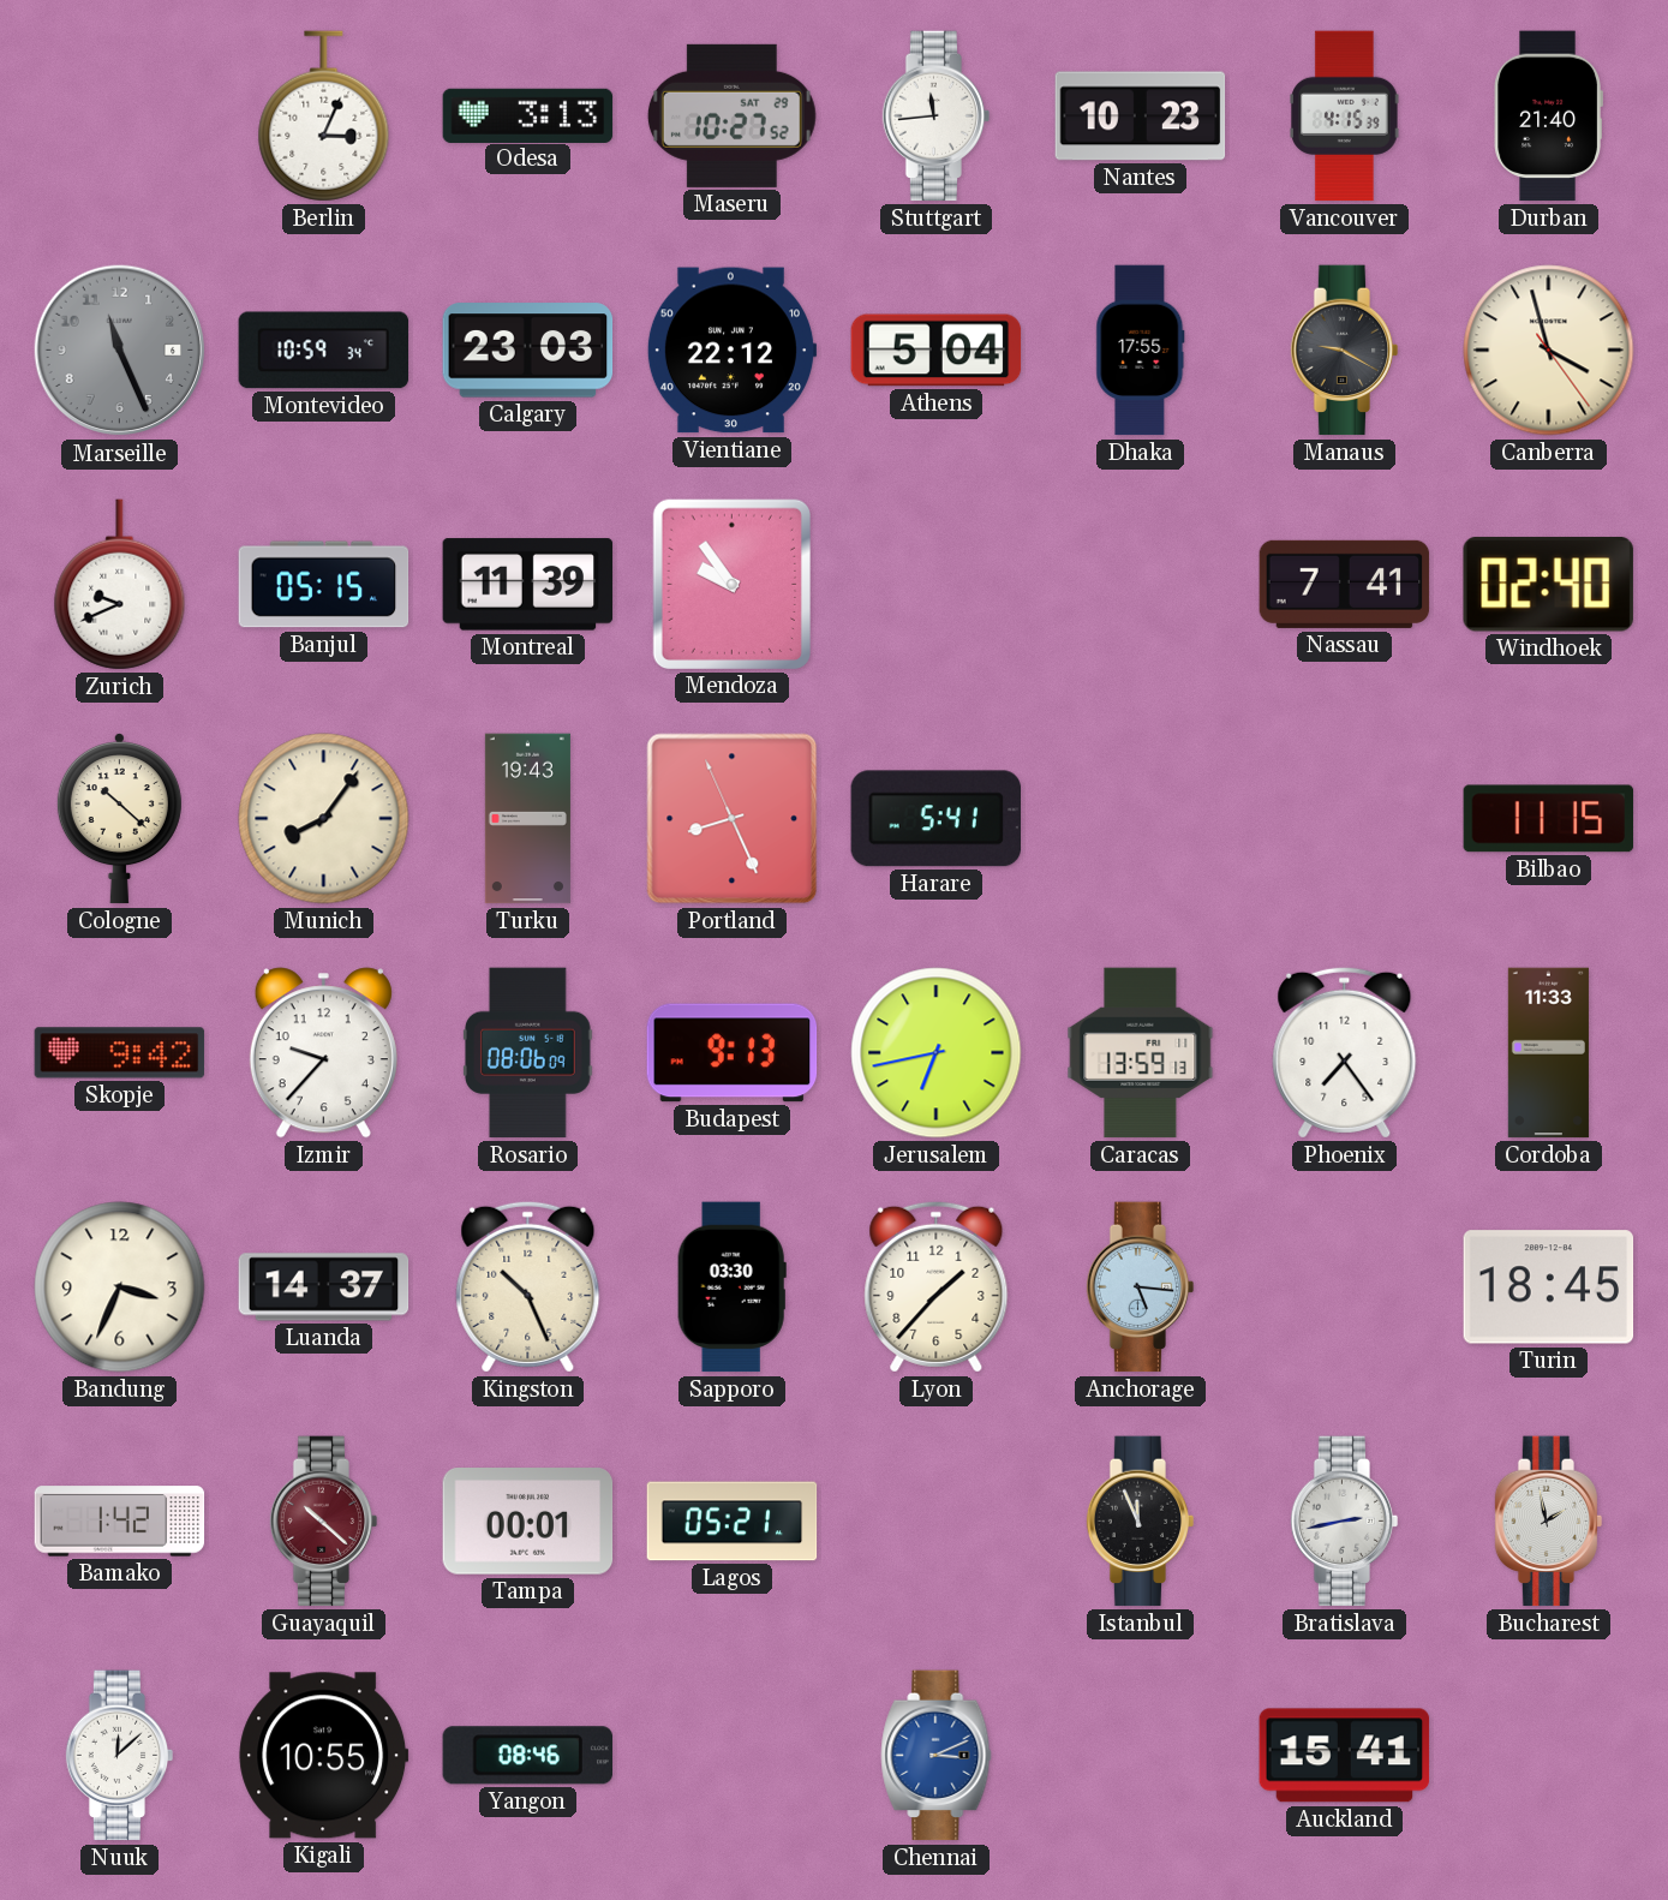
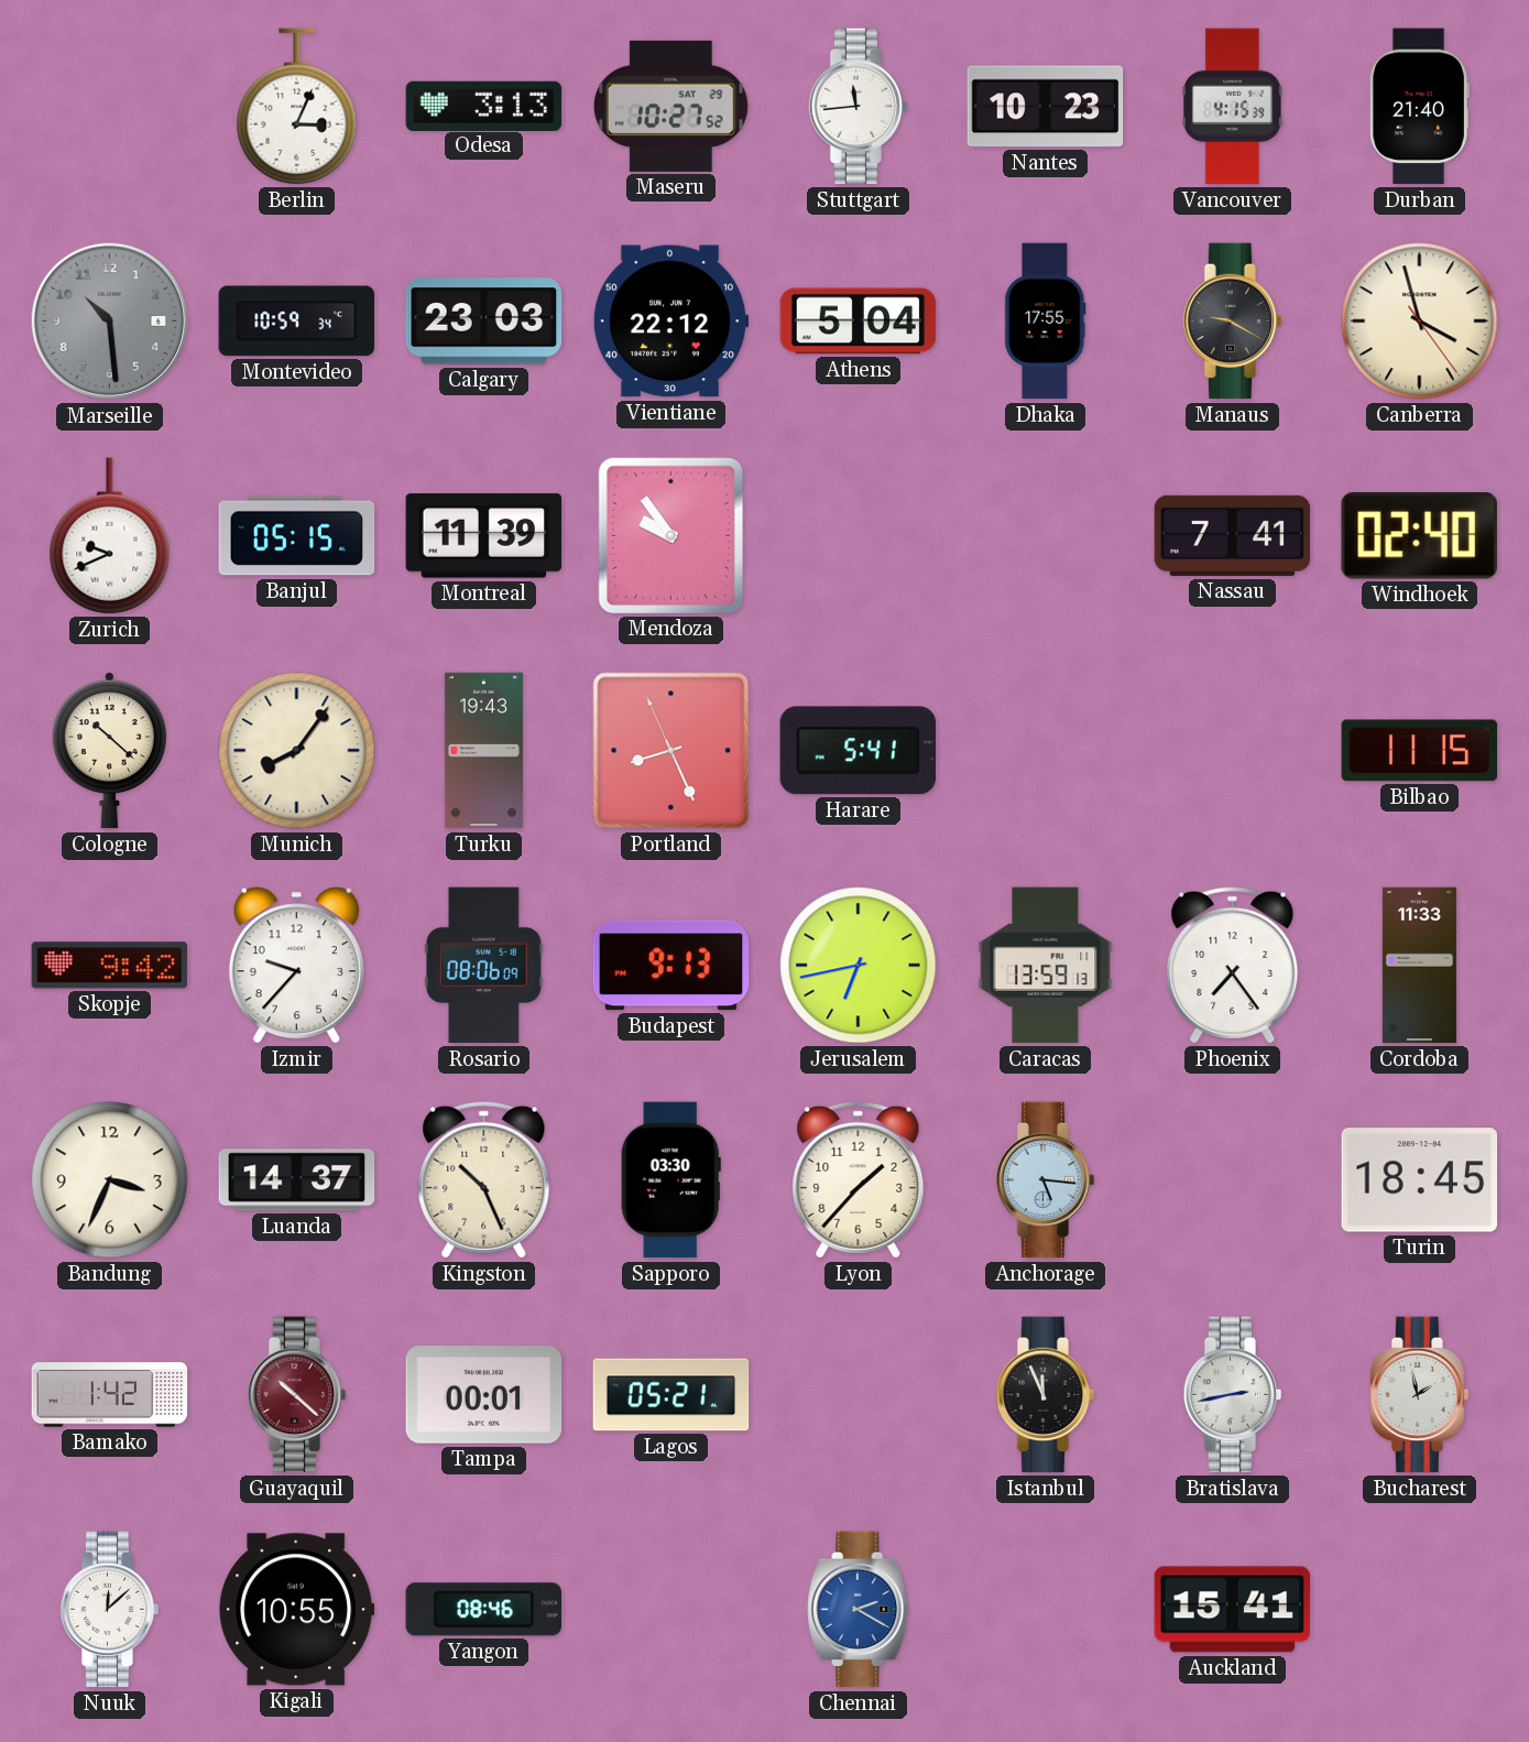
Marseille: 11:26 -> 10:29
Chennai: 3:11 -> 2:20
